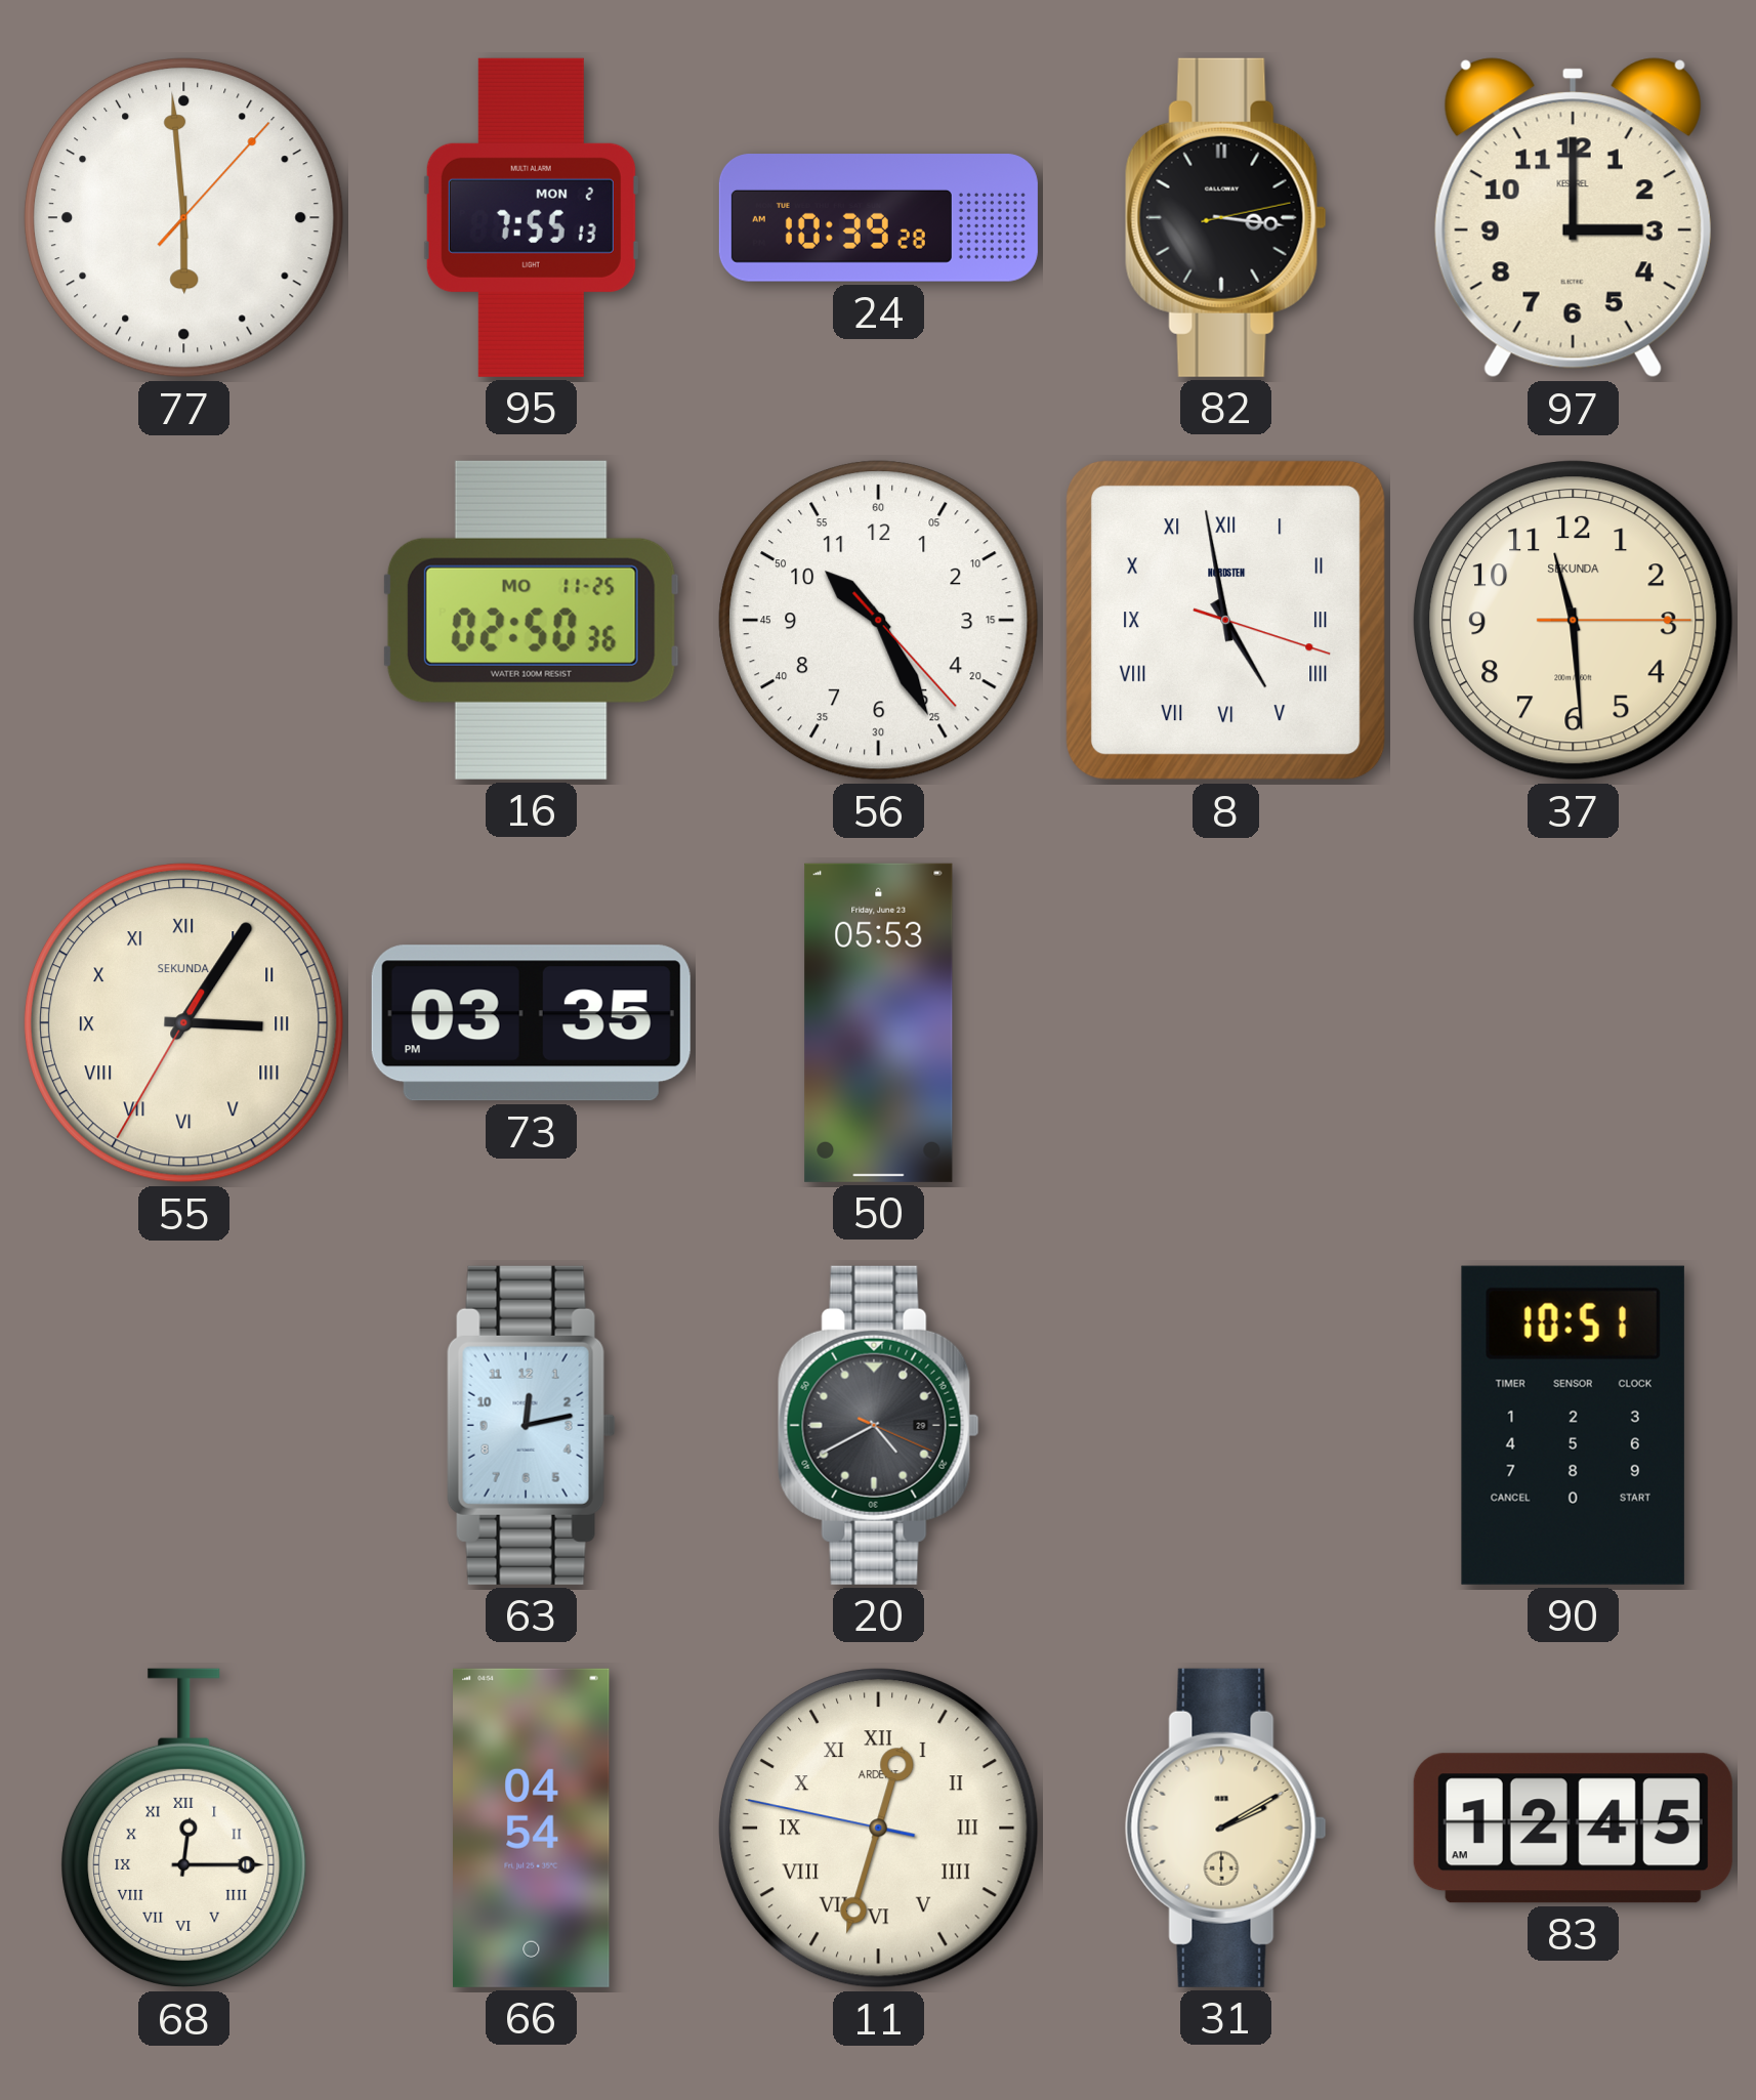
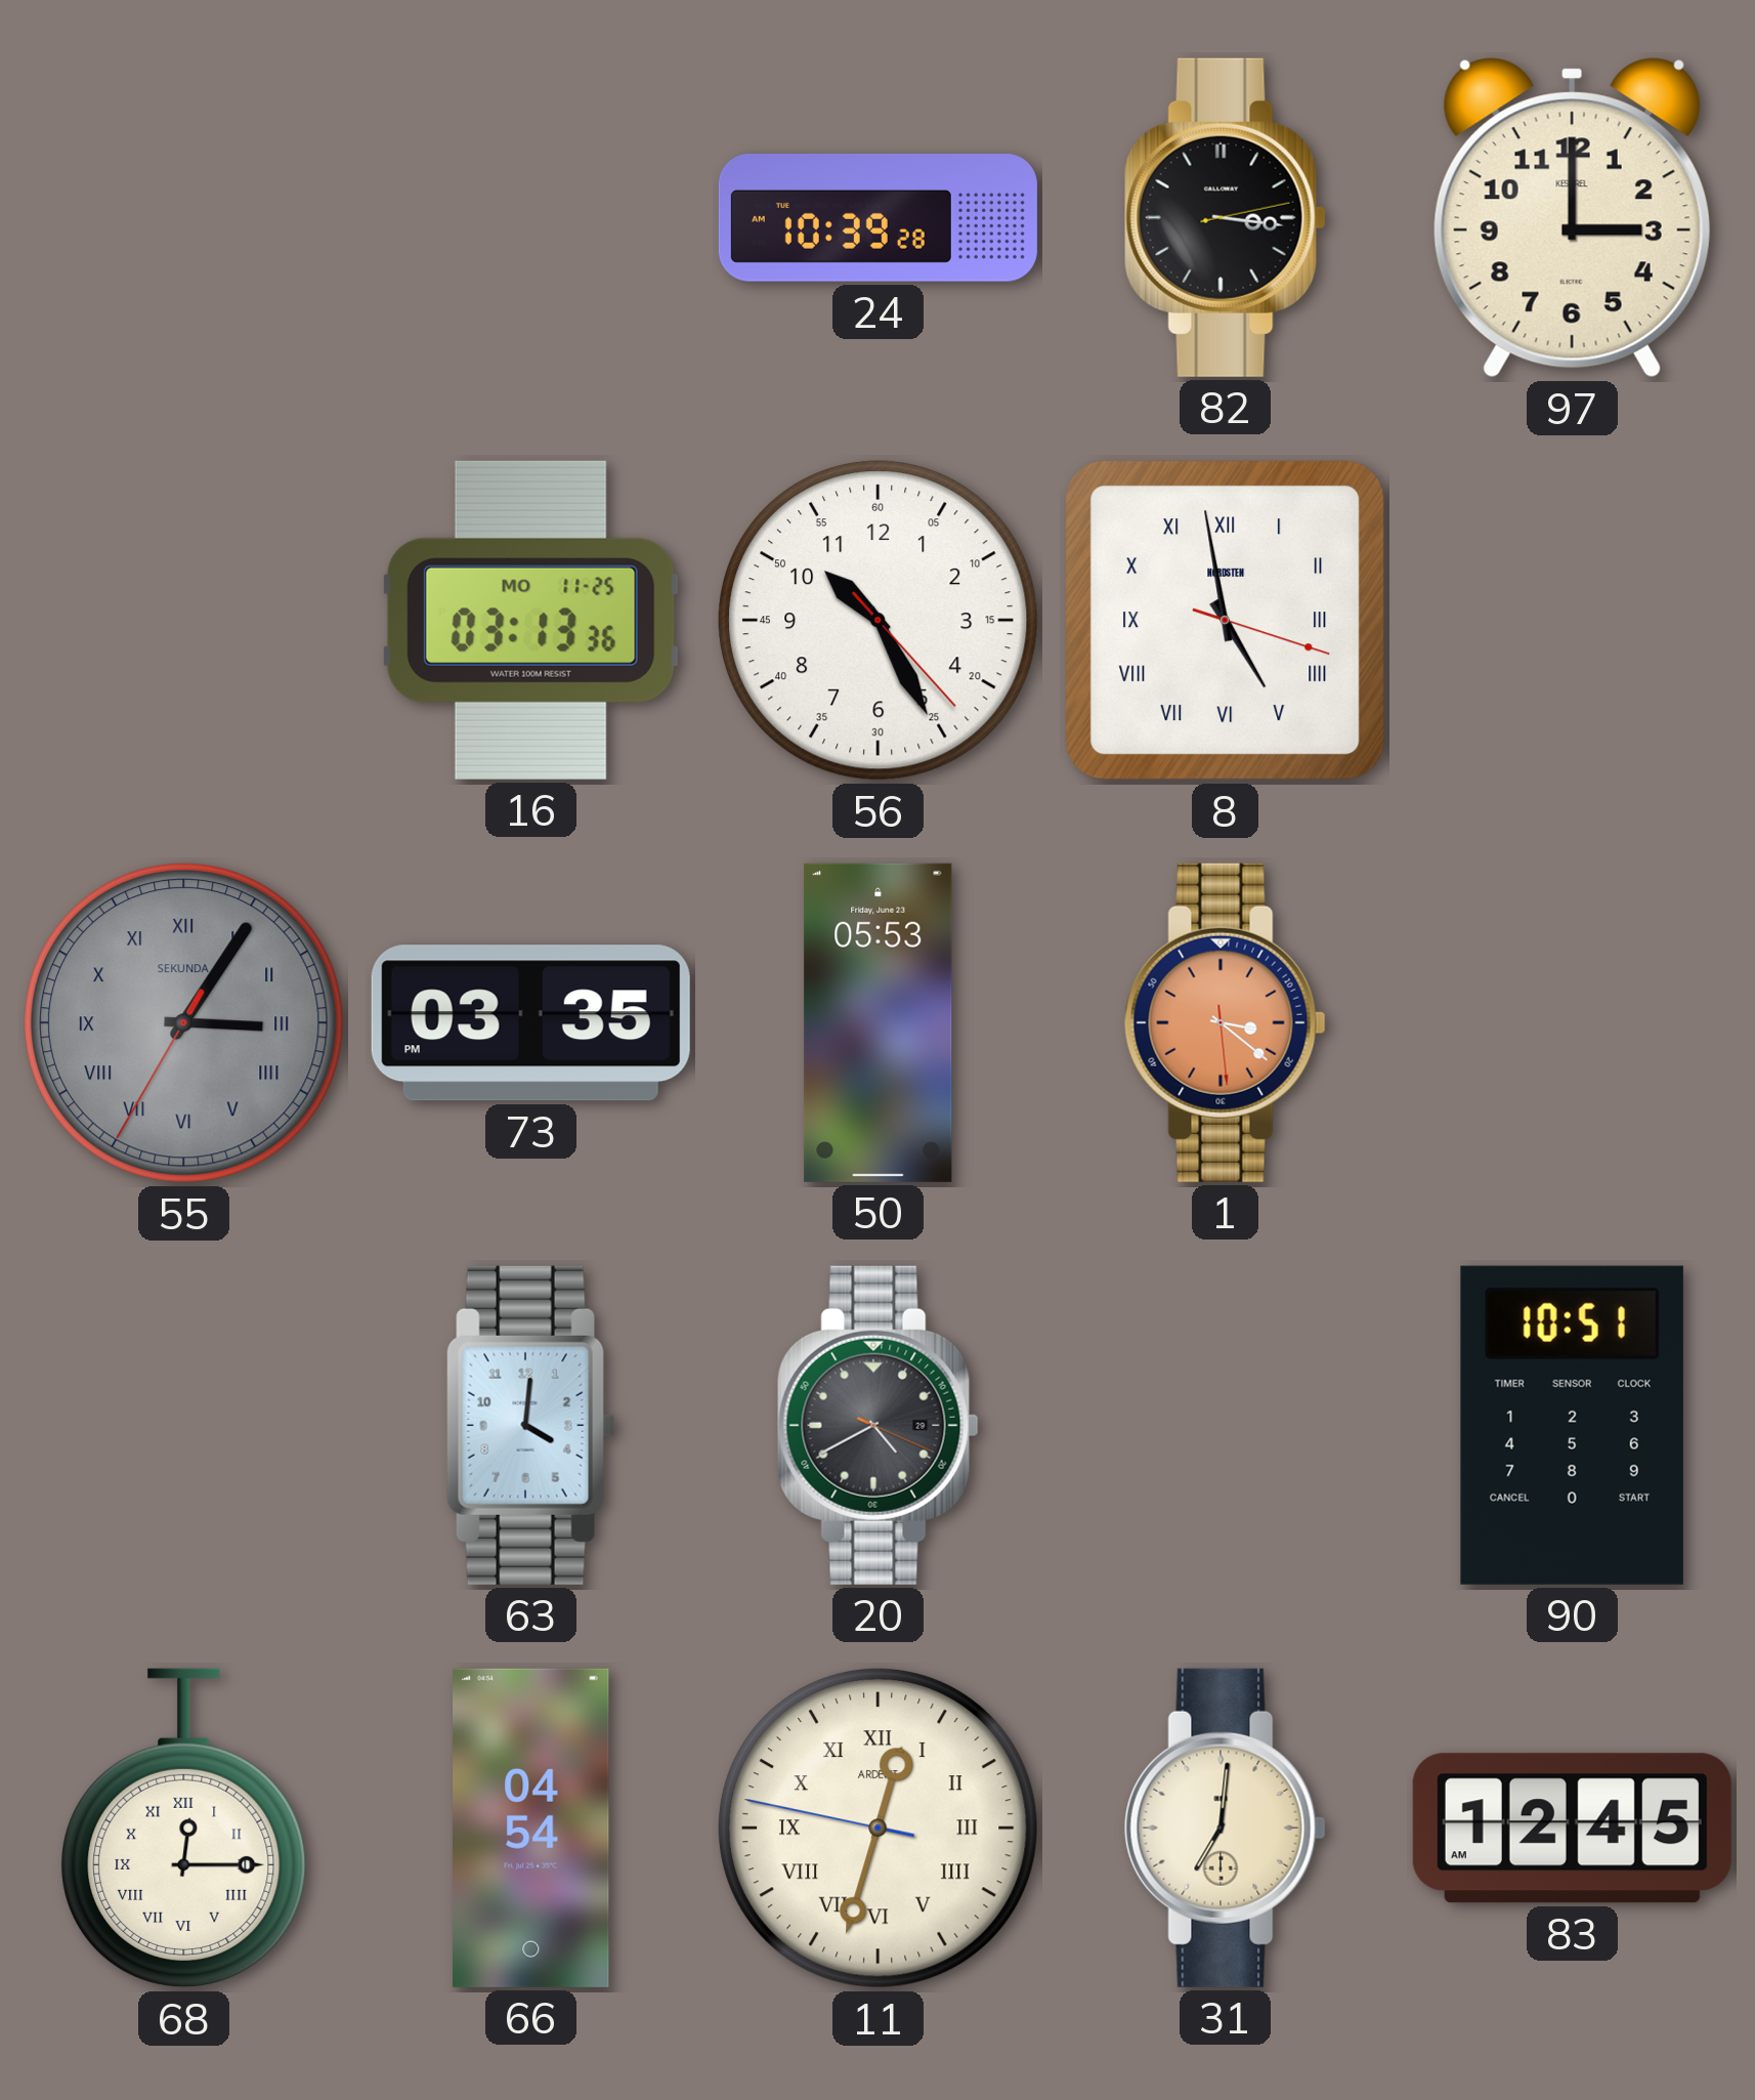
77: 5:59 -> none
95: 7:55 -> none
16: 02:50 -> 03:13
37: 11:29 -> none
55 dial: cream -> grey
1: none -> 3:21
63: 12:13 -> 4:01
31: 2:10 -> 7:01
